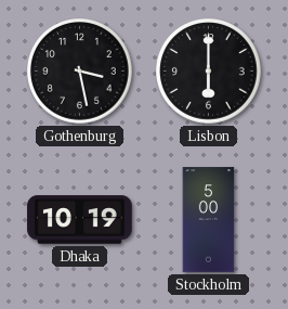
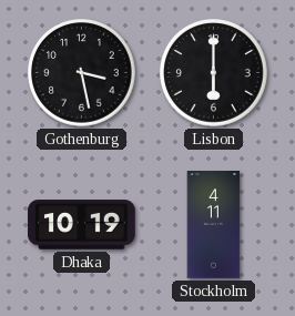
Stockholm: 5:00 -> 4:11
